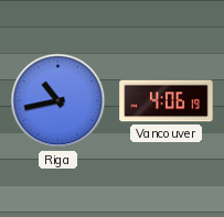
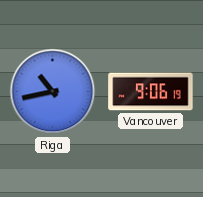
Vancouver: 4:06 -> 9:06
